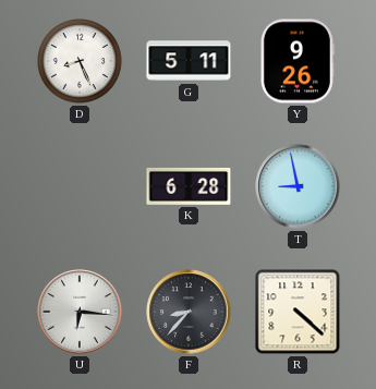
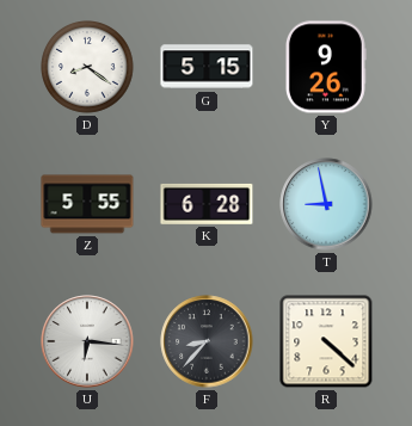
D: 8:26 -> 8:21
G: 5:11 -> 5:15
Z: none -> 5:55
